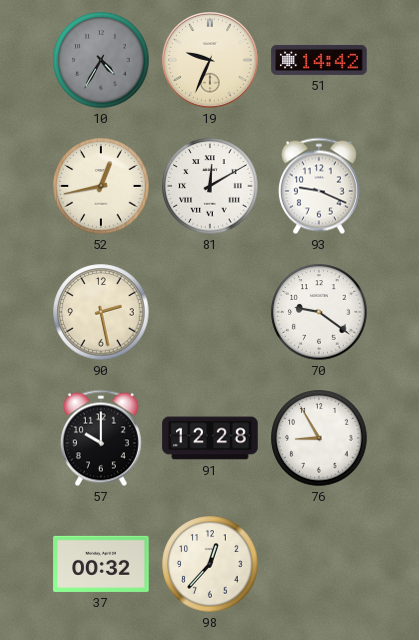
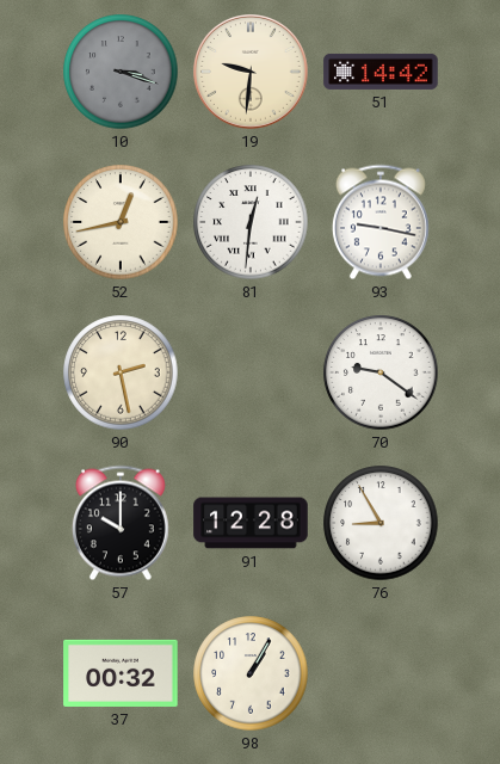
10: 4:35 -> 3:18
19: 9:34 -> 9:31
81: 12:10 -> 12:31
93: 9:19 -> 9:17
98: 12:37 -> 1:05
